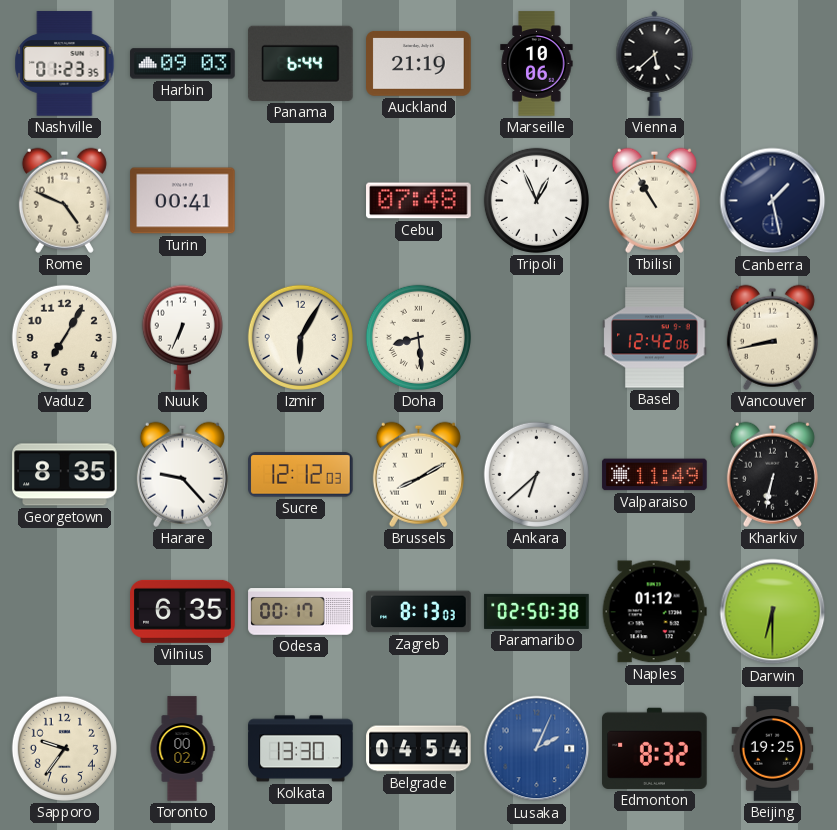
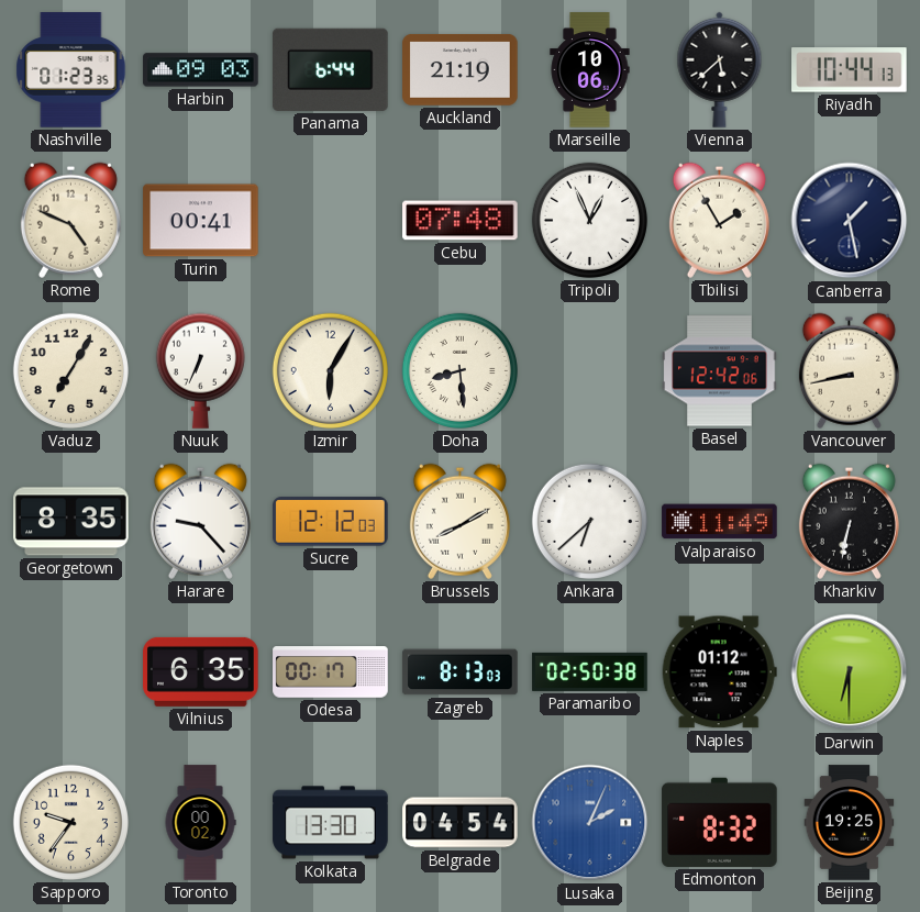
Riyadh: none -> 10:44
Tbilisi: 10:55 -> 1:55
